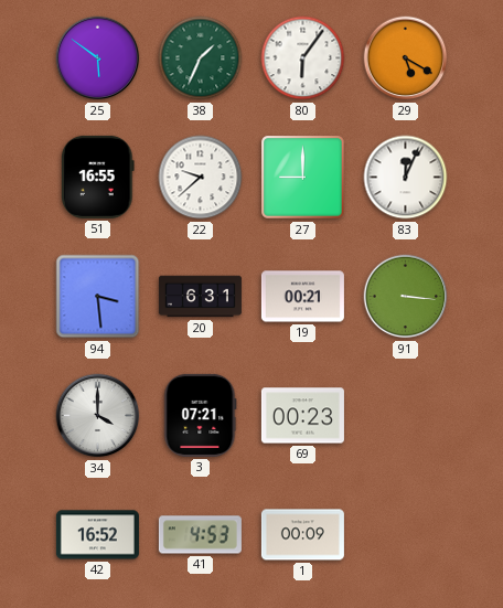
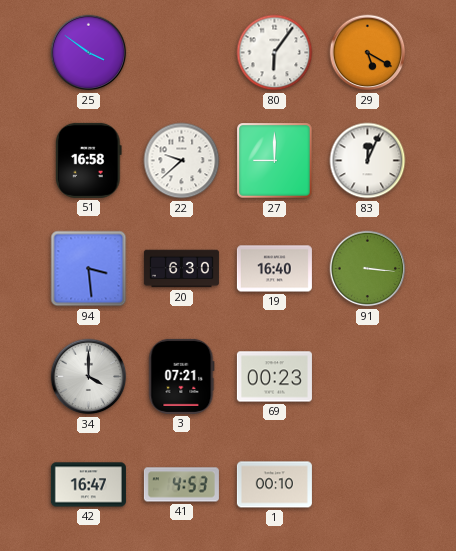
25: 5:51 -> 3:51
38: 1:34 -> none
51: 16:55 -> 16:58
20: 6:31 -> 6:30
19: 00:21 -> 16:40
42: 16:52 -> 16:47
1: 00:09 -> 00:10
